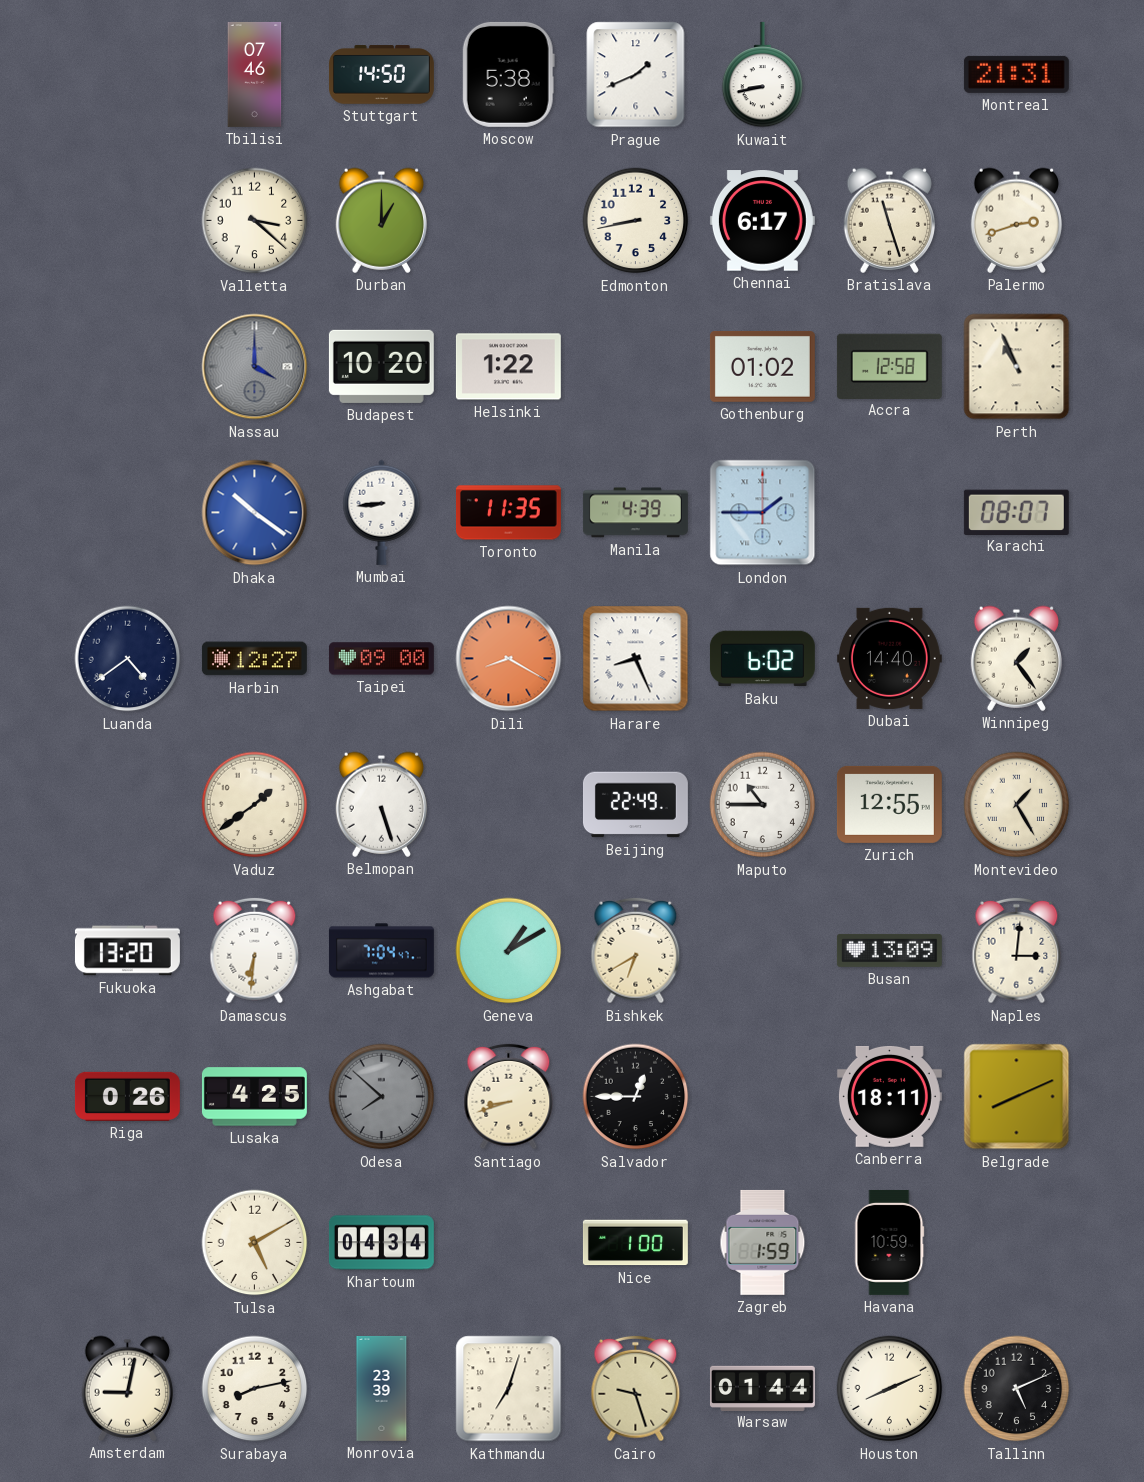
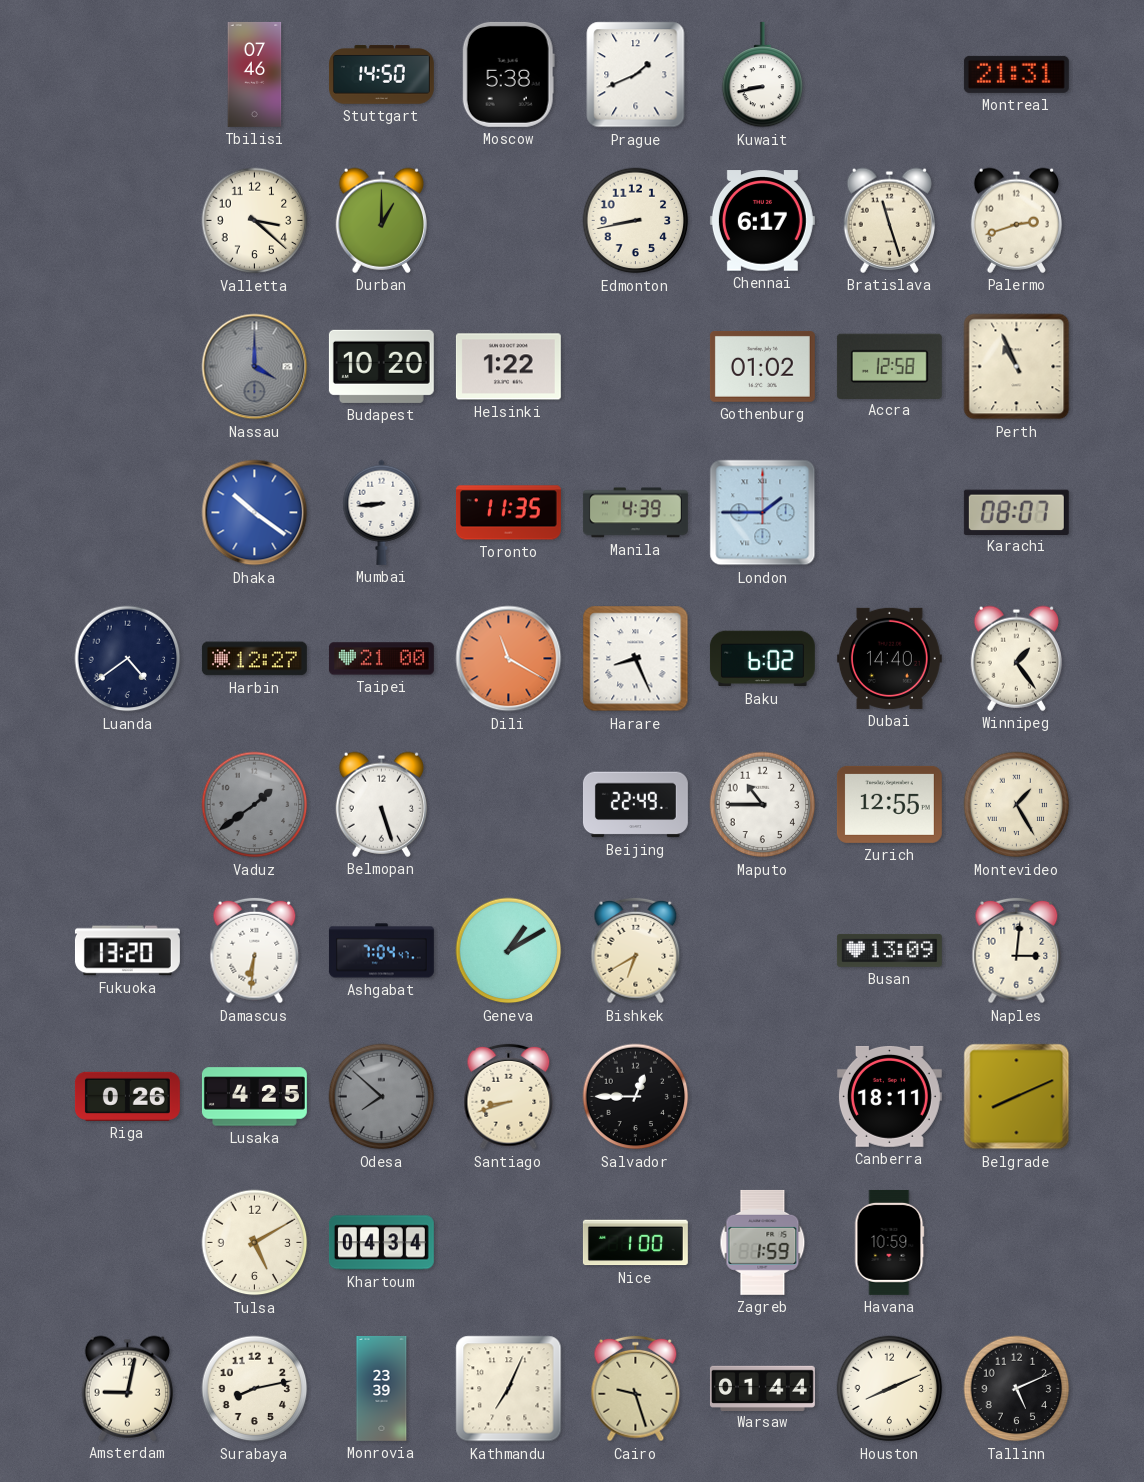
Taipei: 09:00 -> 21:00
Dili: 8:20 -> 11:20
Vaduz dial: cream -> grey
Kathmandu: 7:03 -> 7:04
